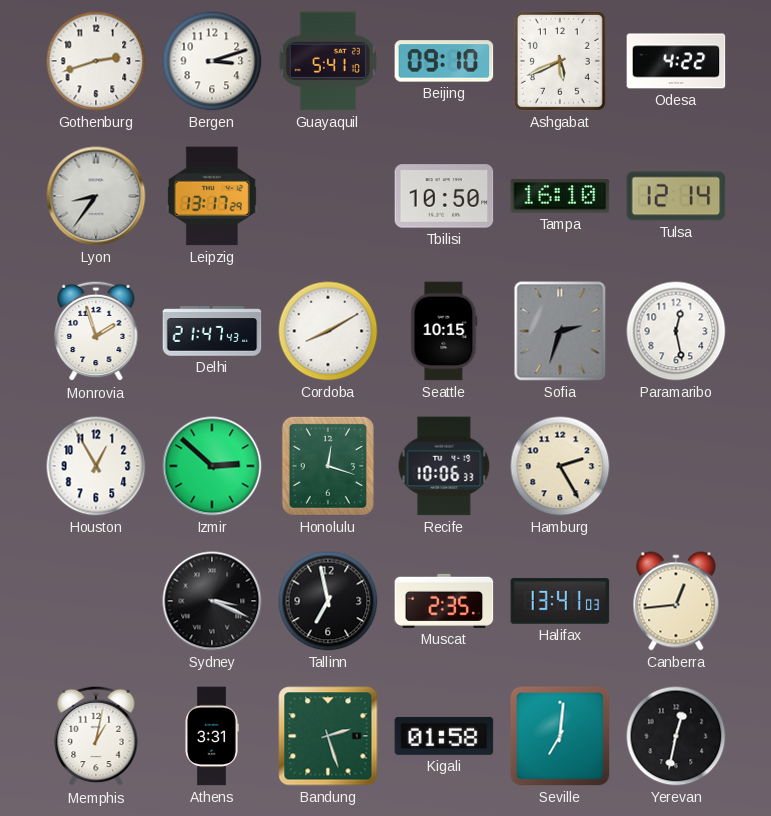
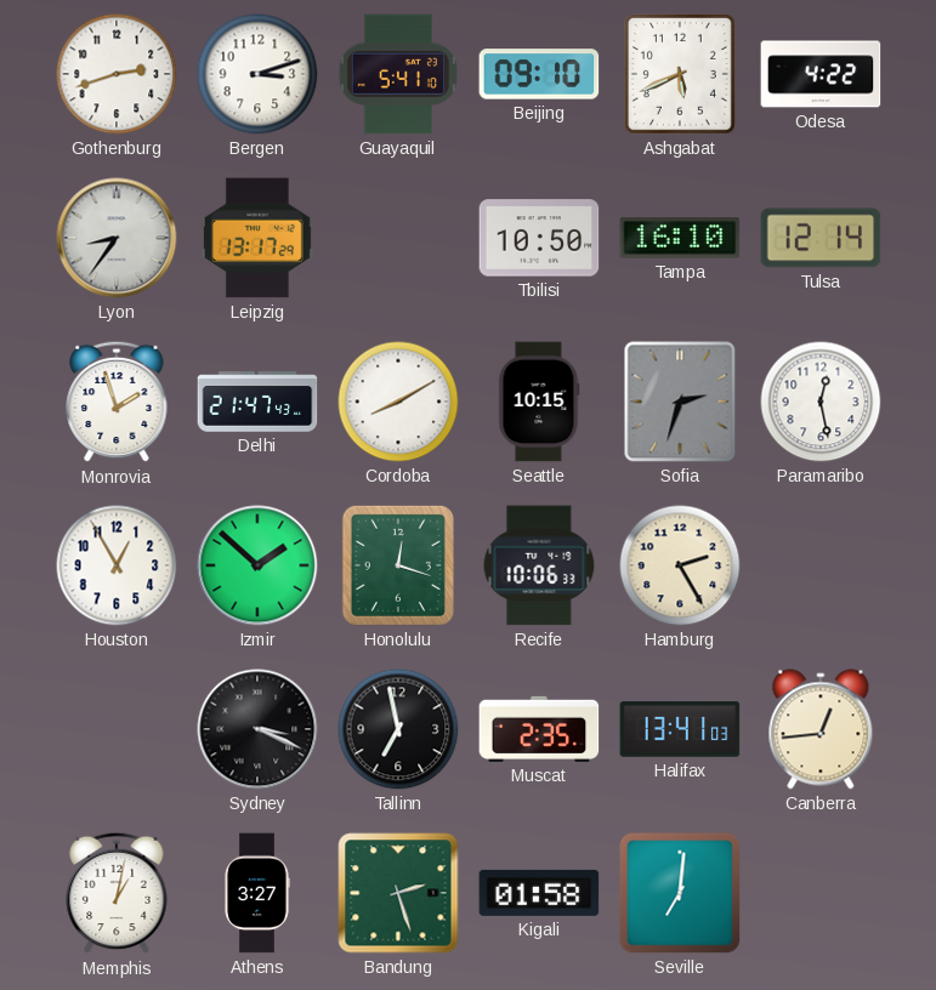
Izmir: 2:52 -> 1:52
Athens: 3:31 -> 3:27
Yerevan: 12:32 -> none
